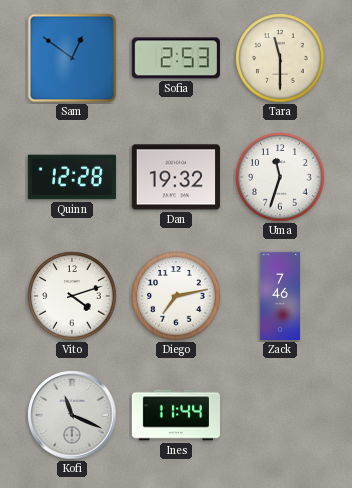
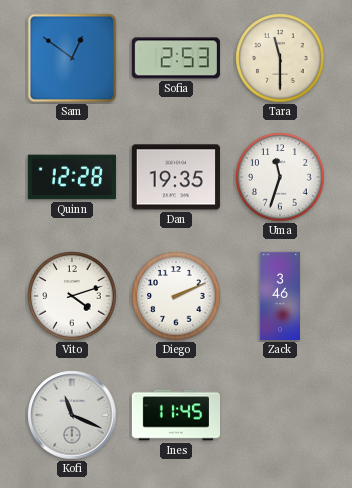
Dan: 19:32 -> 19:35
Diego: 7:13 -> 2:11
Zack: 7:46 -> 3:46
Ines: 11:44 -> 11:45
